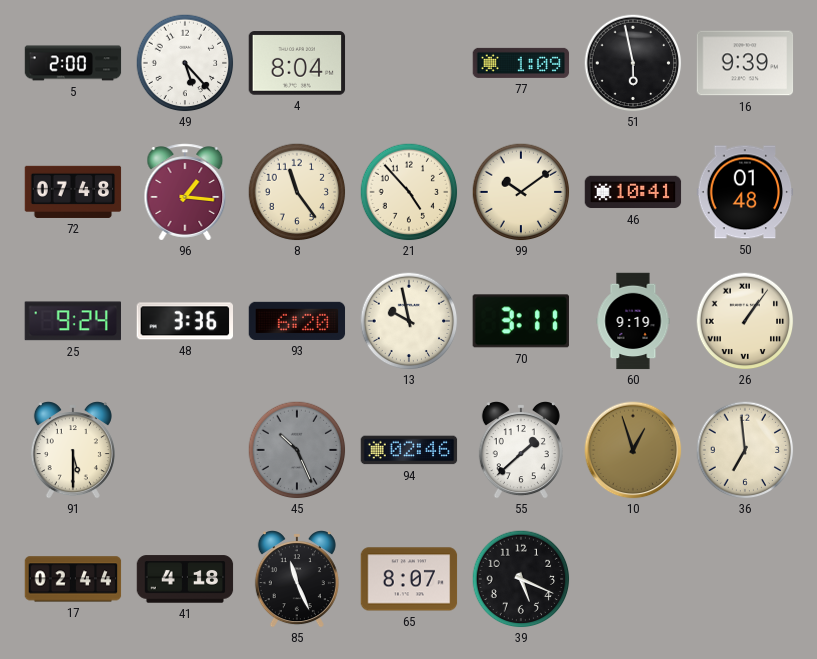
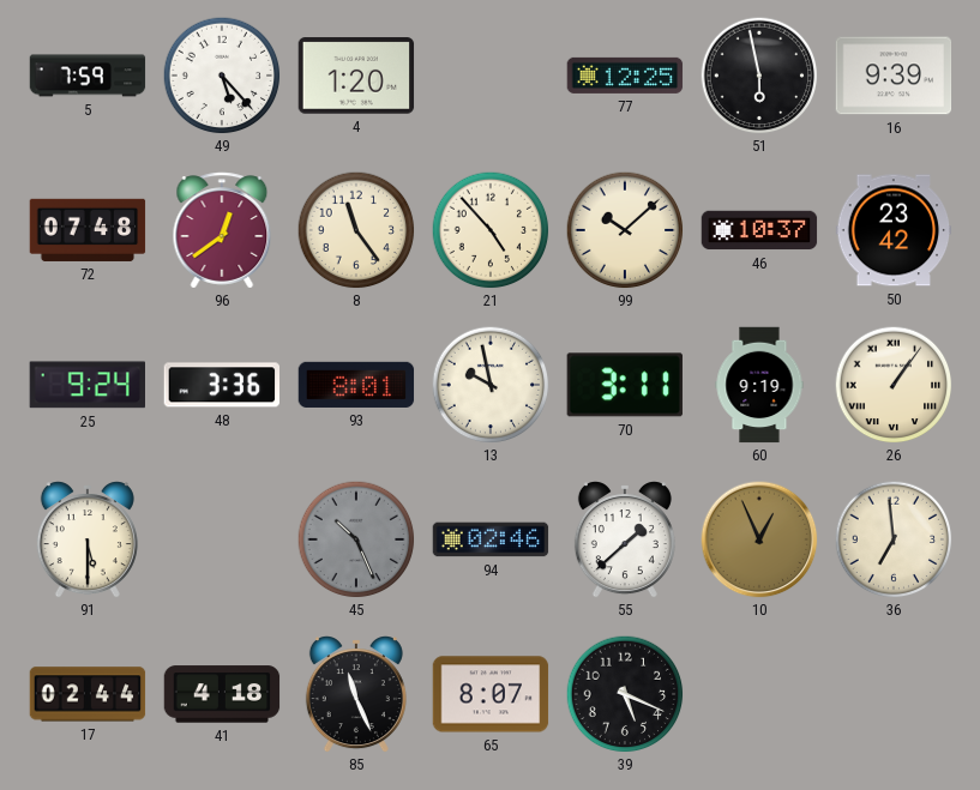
5: 2:00 -> 7:59
4: 8:04 -> 1:20
77: 1:09 -> 12:25
96: 1:16 -> 12:39
99: 10:09 -> 10:08
46: 10:41 -> 10:37
50: 01:48 -> 23:42
93: 6:20 -> 8:01
10: 12:57 -> 12:56
